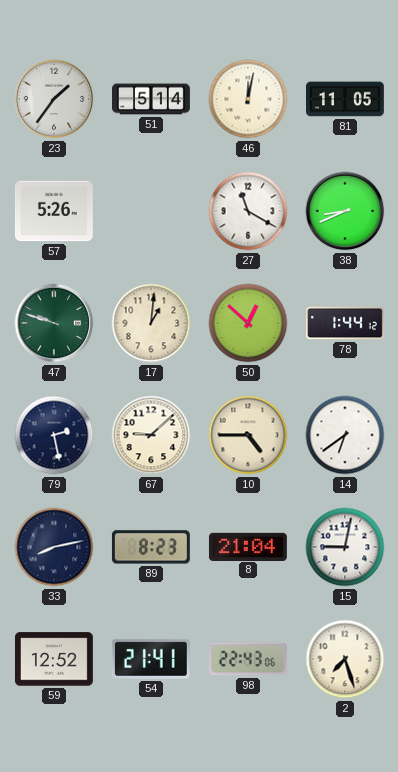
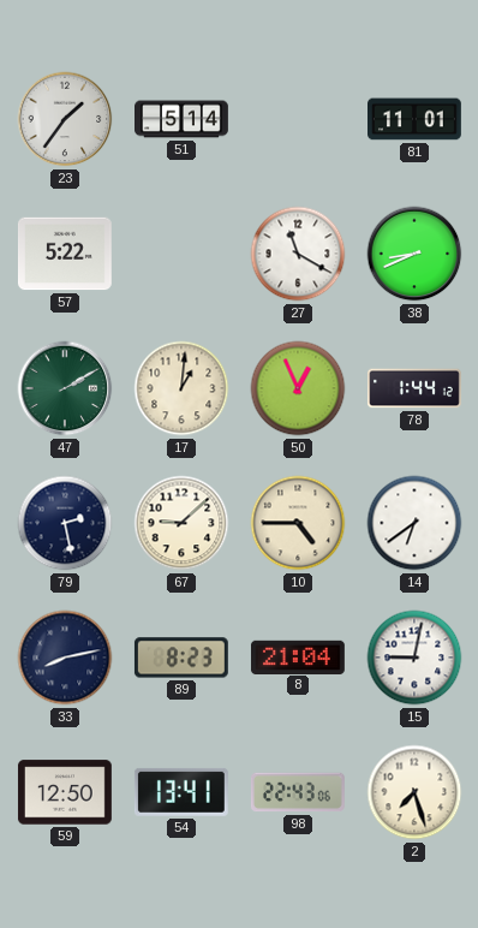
46: 12:02 -> none
81: 11:05 -> 11:01
57: 5:26 -> 5:22
47: 9:48 -> 2:10
50: 12:52 -> 12:56
59: 12:52 -> 12:50
54: 21:41 -> 13:41
